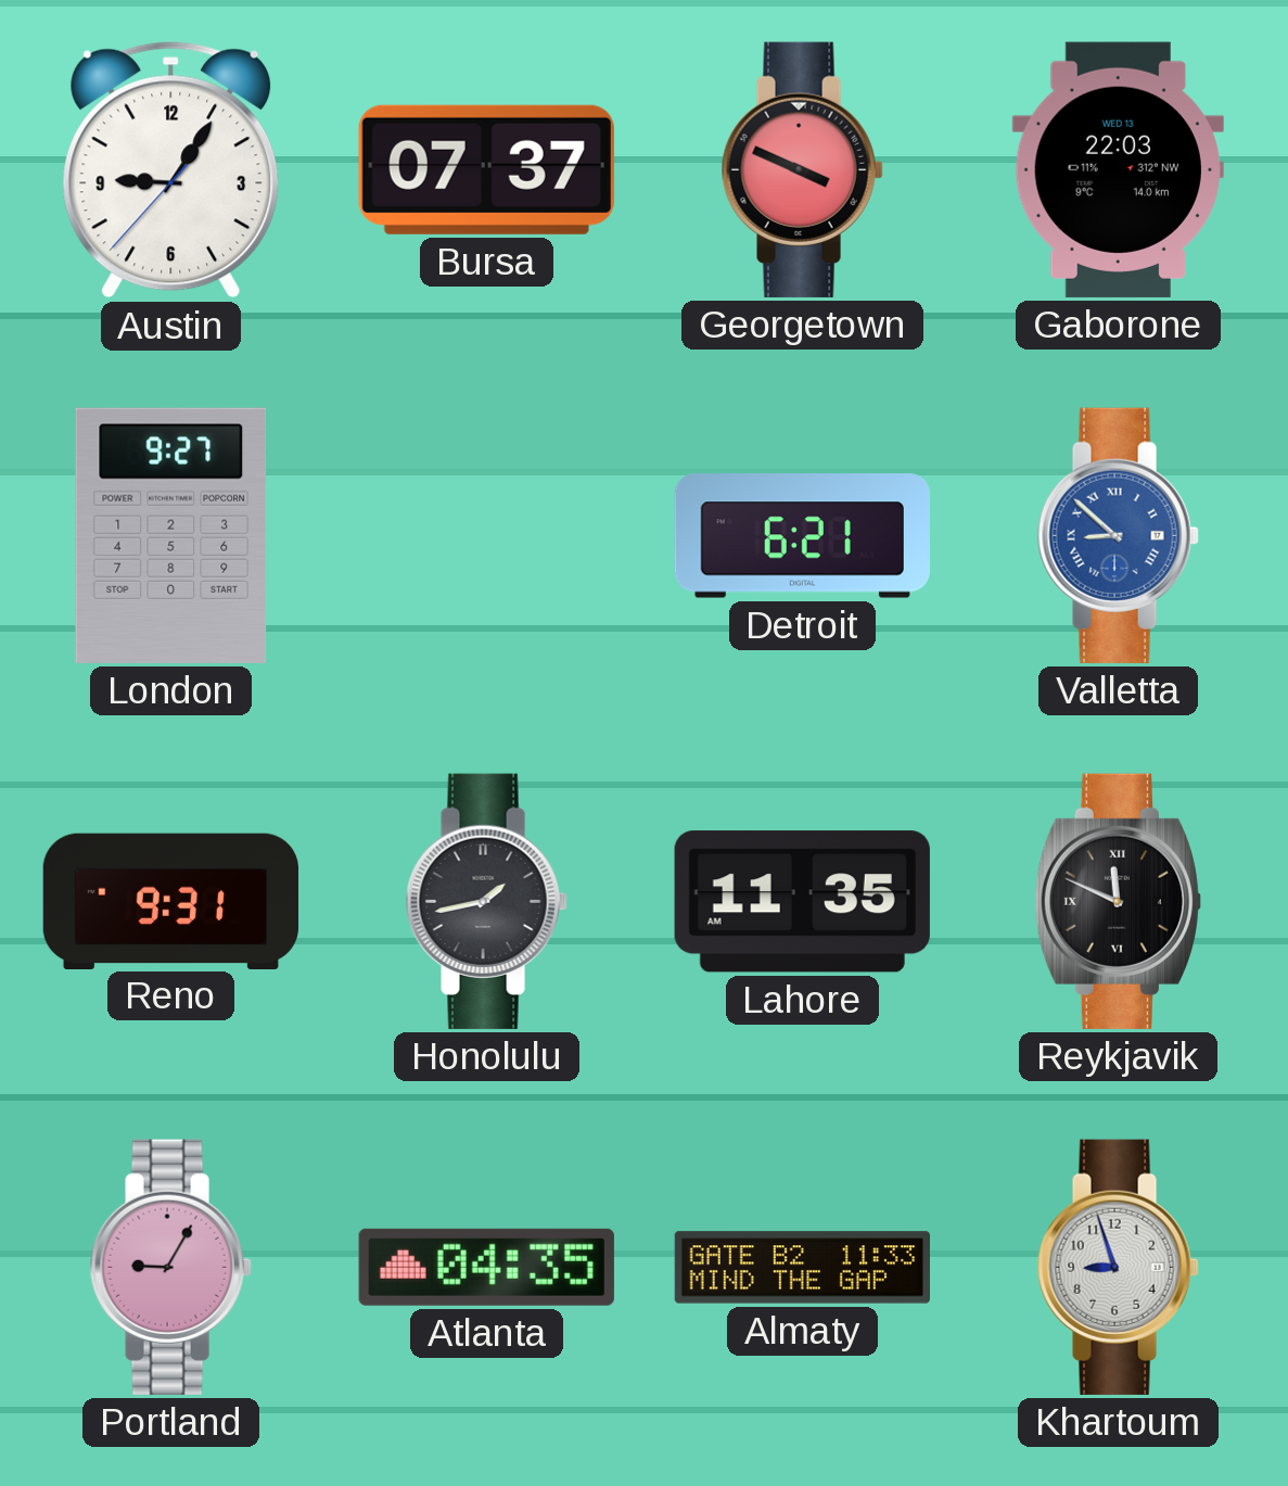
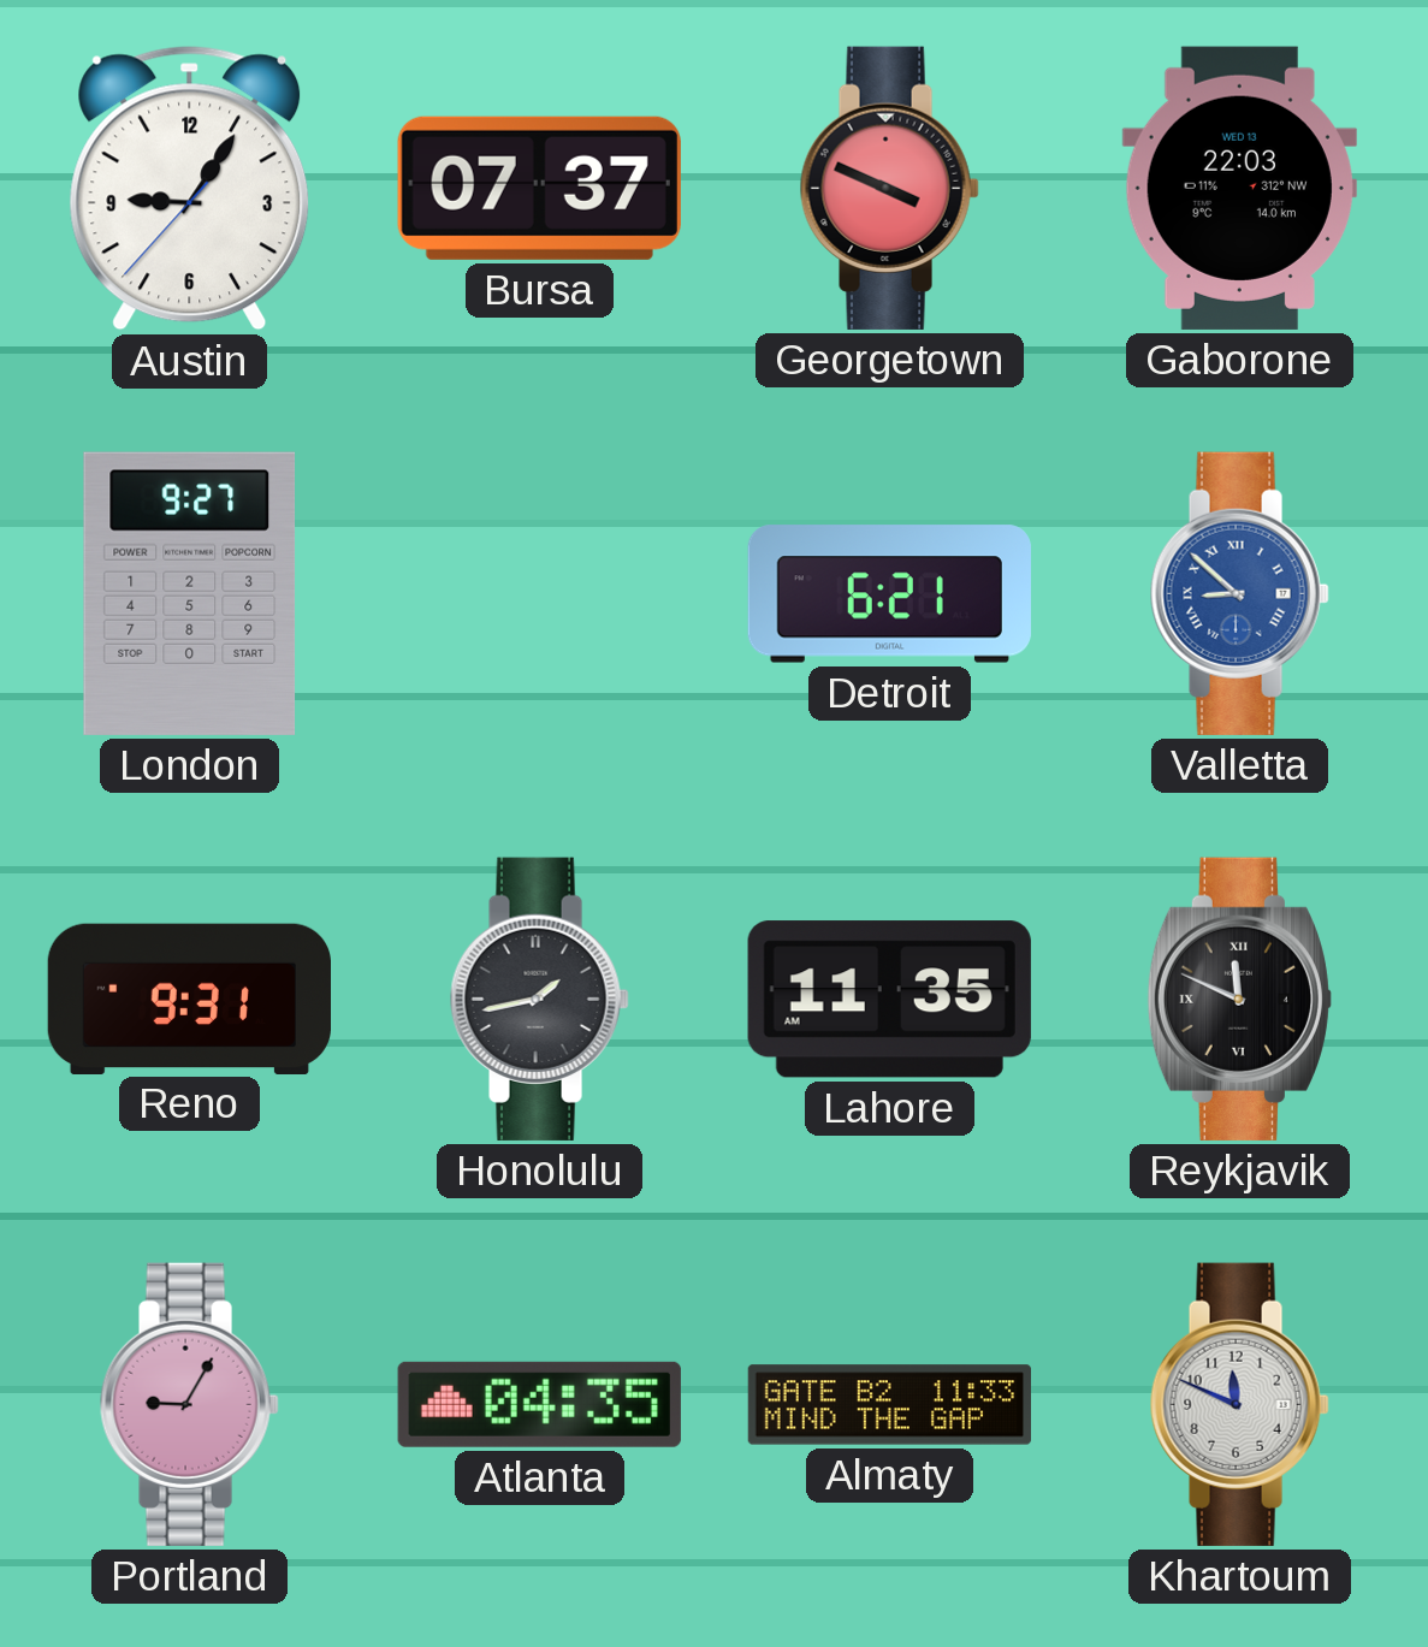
Khartoum: 8:57 -> 11:49
